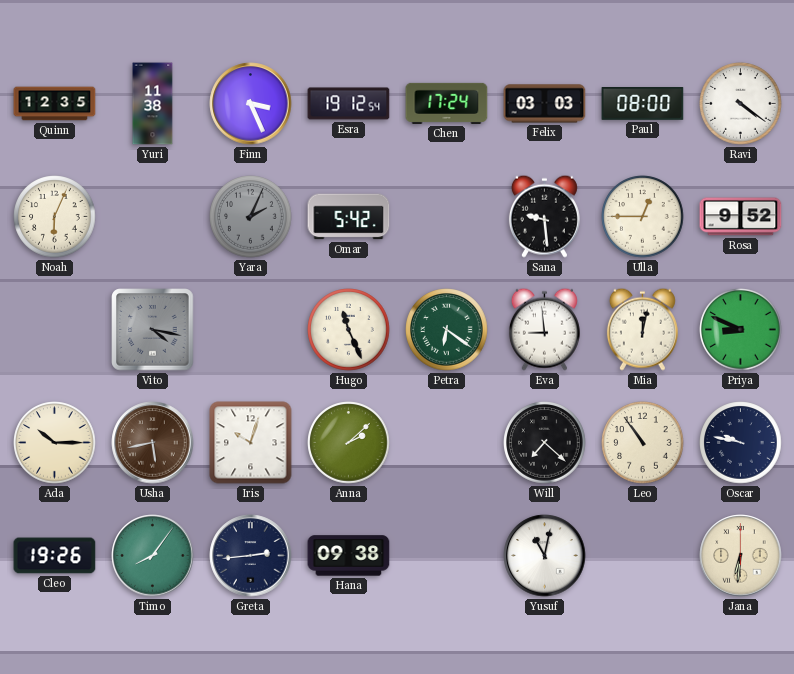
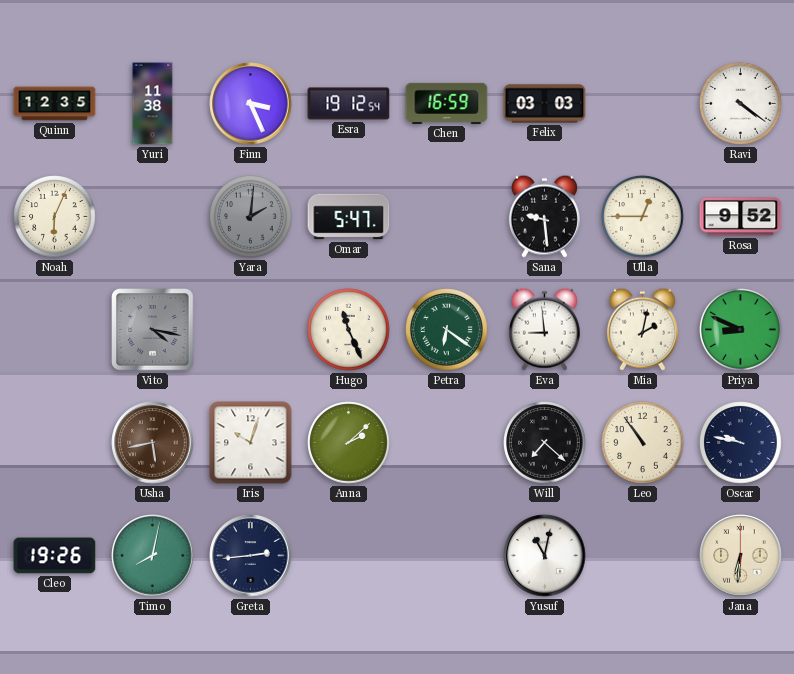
Chen: 17:24 -> 16:59
Paul: 08:00 -> none
Yara: 2:04 -> 2:01
Omar: 5:42 -> 5:47
Mia: 12:02 -> 2:02
Ada: 10:15 -> none
Timo: 8:06 -> 8:02
Hana: 09:38 -> none
